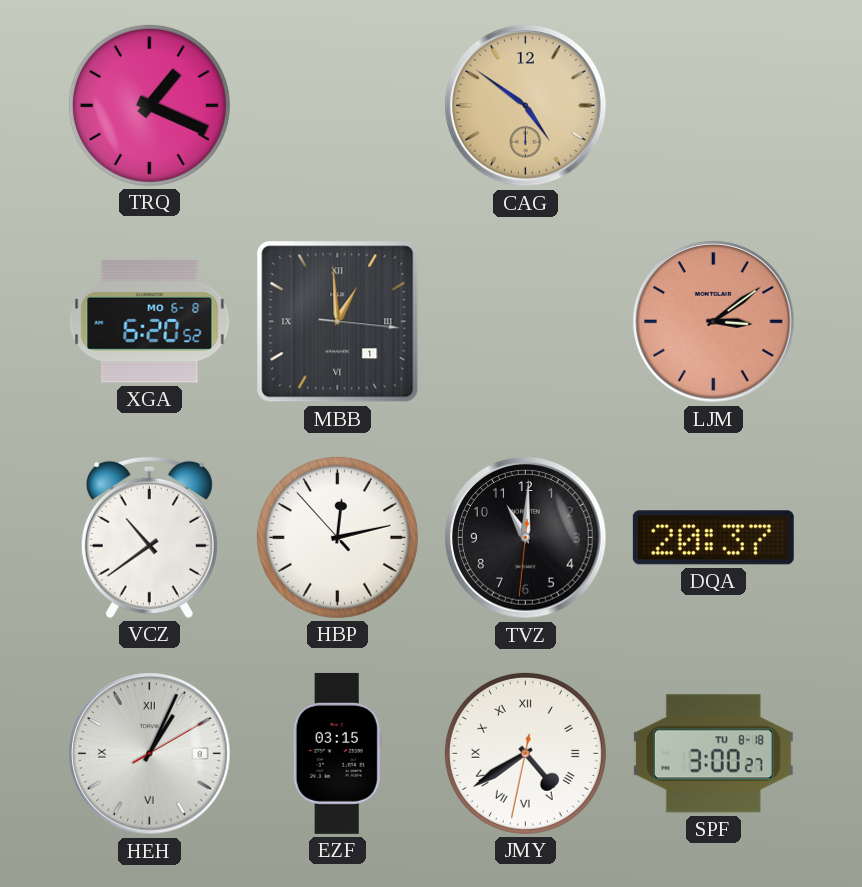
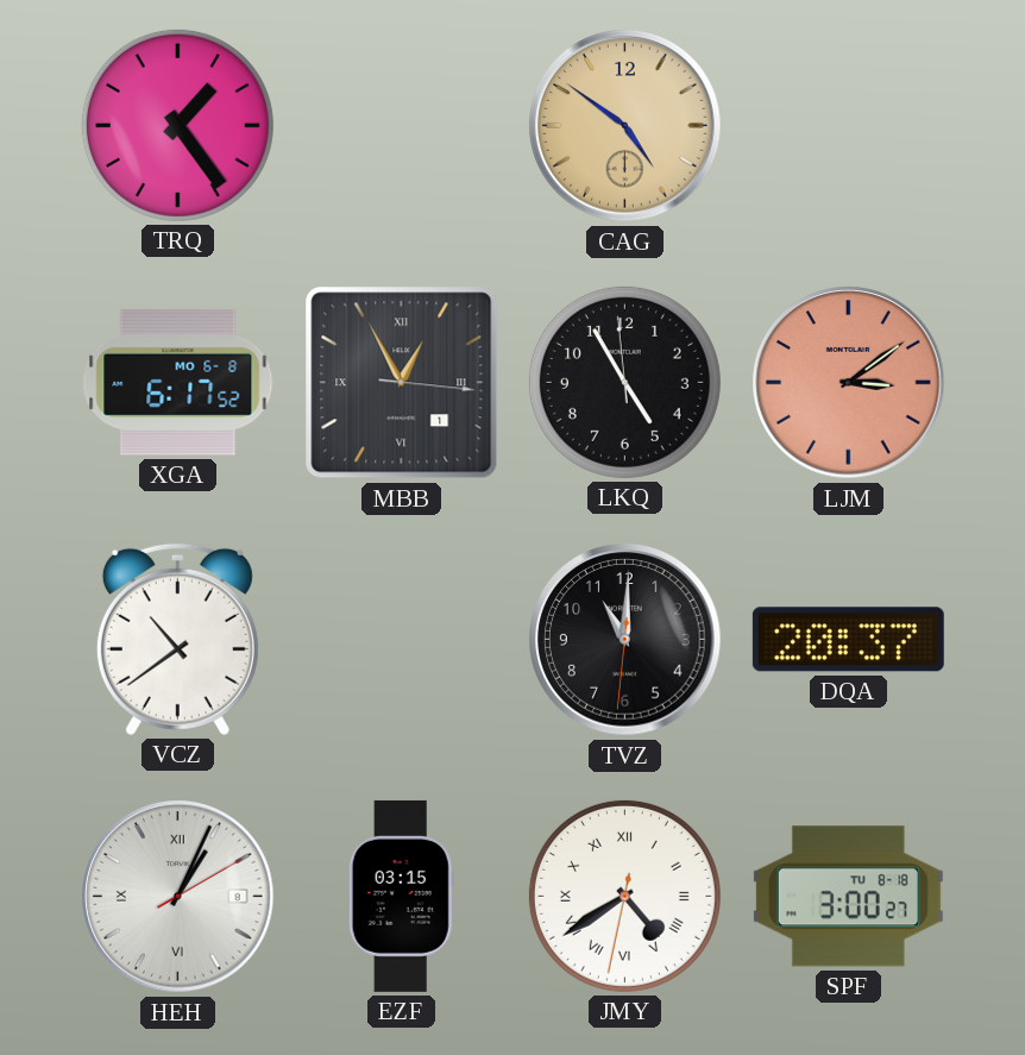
TRQ: 1:19 -> 1:24
XGA: 6:20 -> 6:17
MBB: 12:59 -> 12:55
LKQ: none -> 4:54
HBP: 12:12 -> none
